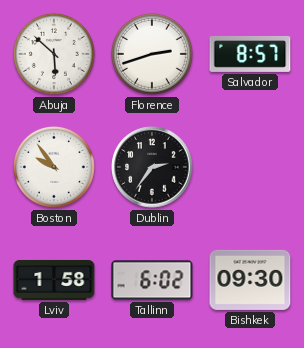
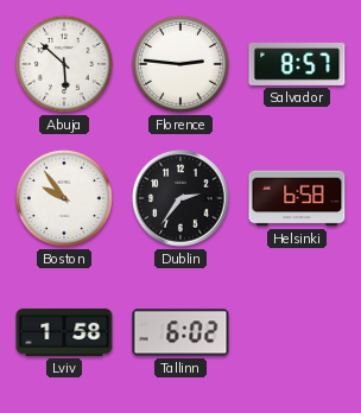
Florence: 2:42 -> 2:46
Helsinki: none -> 6:58
Bishkek: 09:30 -> none
